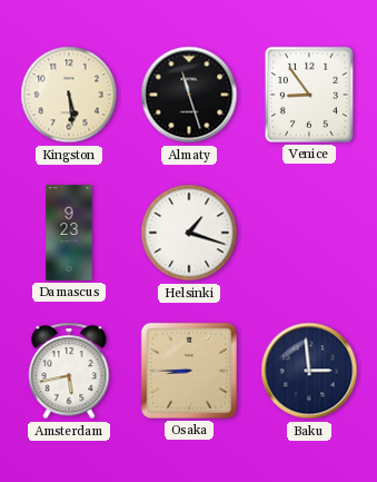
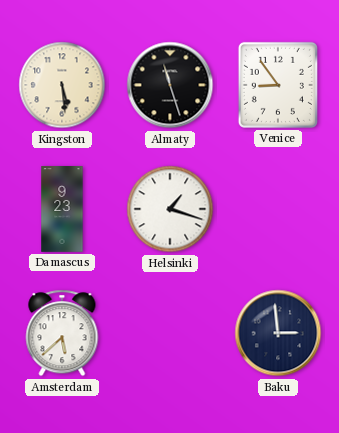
Amsterdam: 5:43 -> 5:38
Osaka: 8:45 -> none
